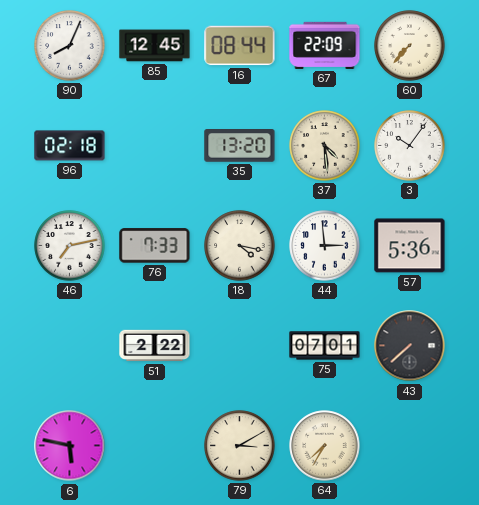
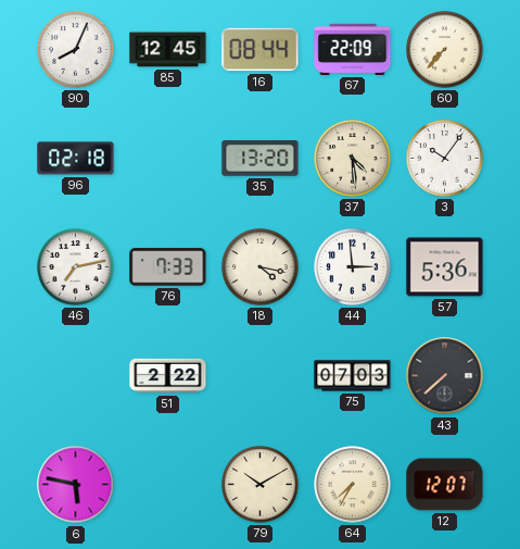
75: 07:01 -> 07:03
79: 3:10 -> 10:10
12: none -> 12:07
